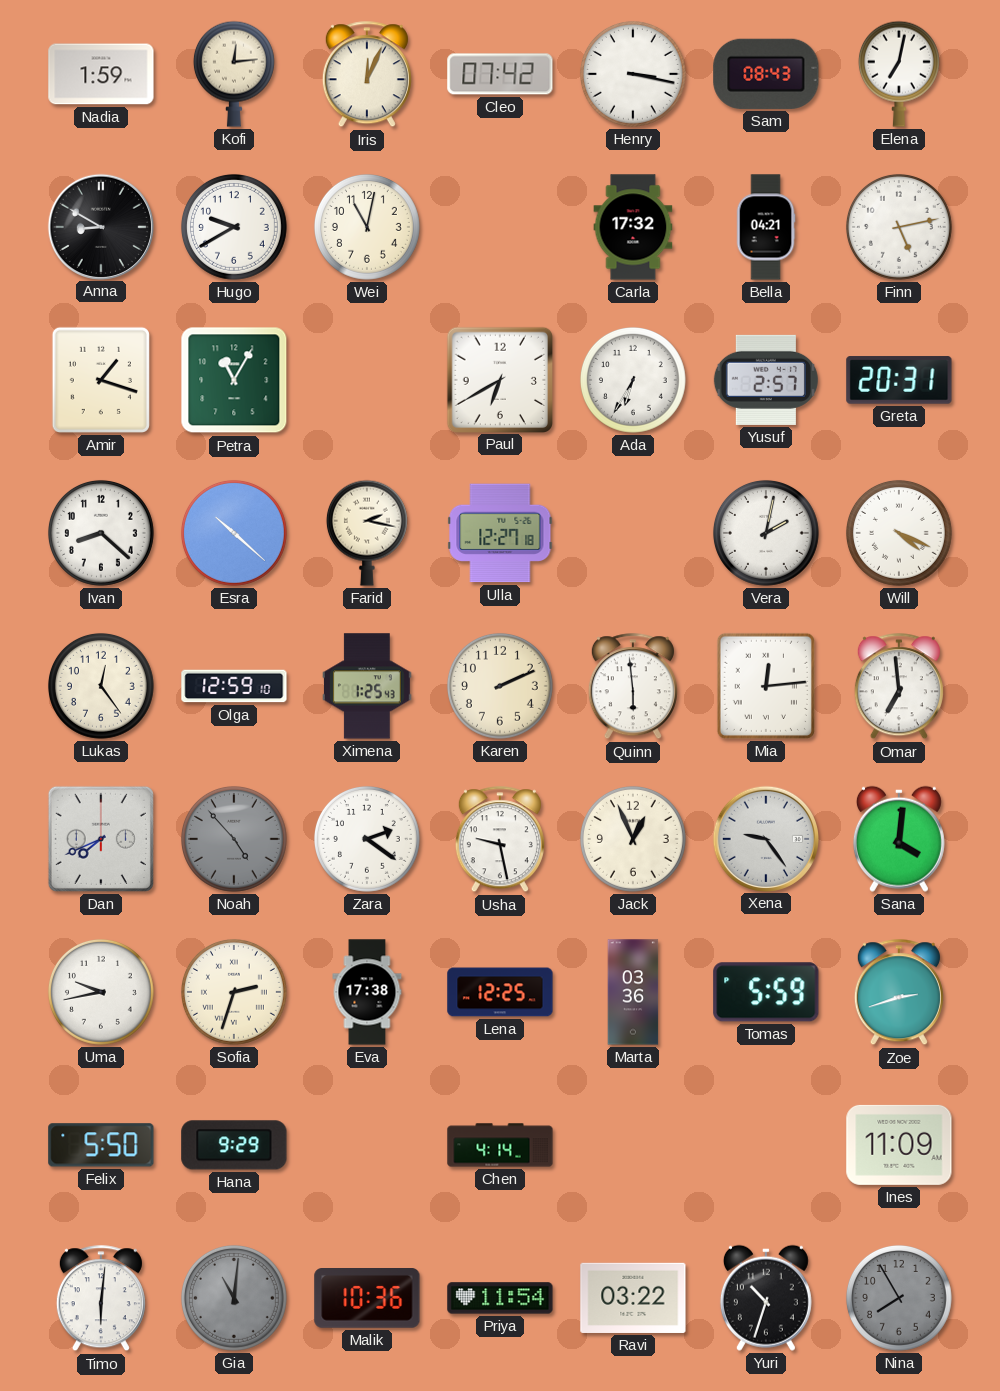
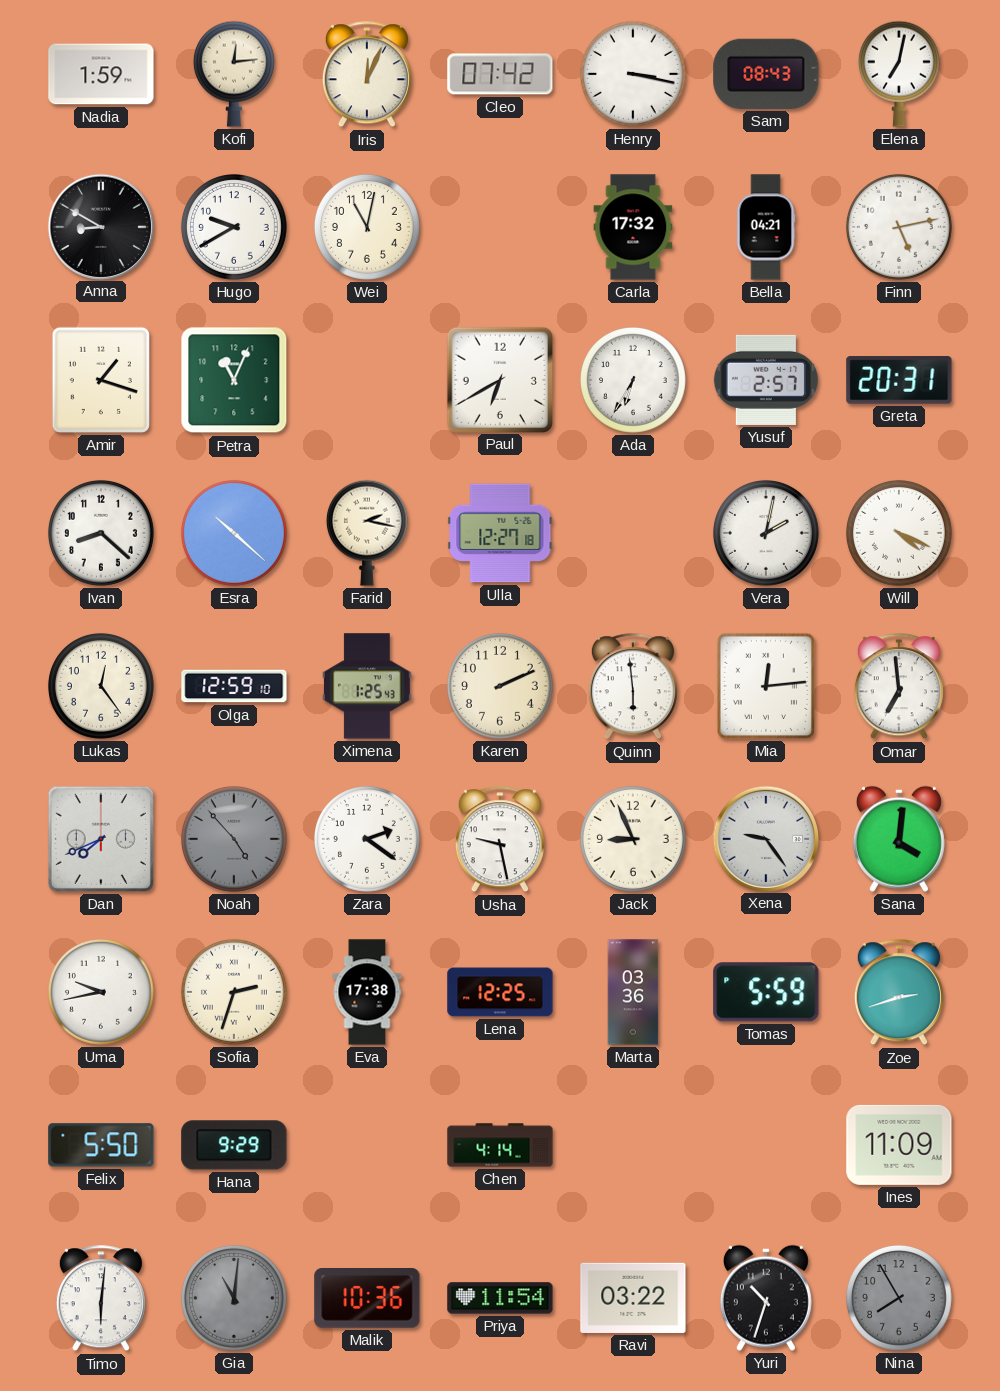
Petra: 11:05 -> 11:04
Jack: 12:56 -> 8:56
